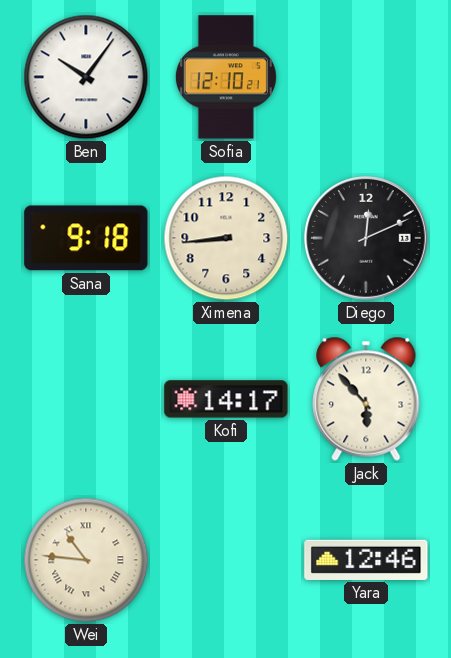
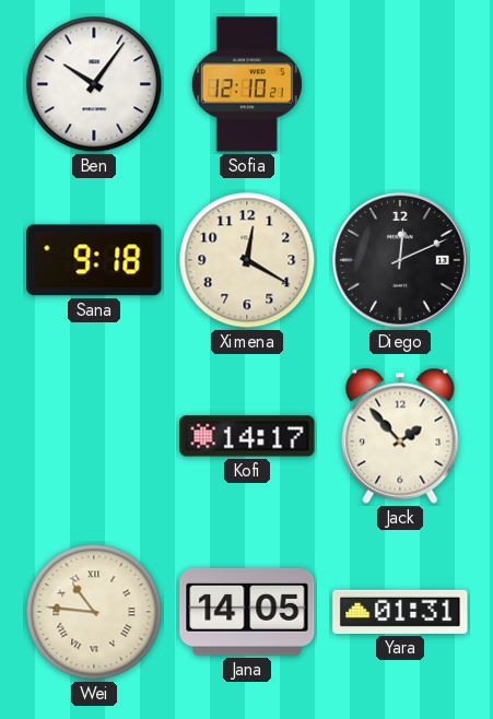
Ximena: 8:44 -> 12:20
Jack: 5:53 -> 1:53
Jana: none -> 14:05
Yara: 12:46 -> 01:31
